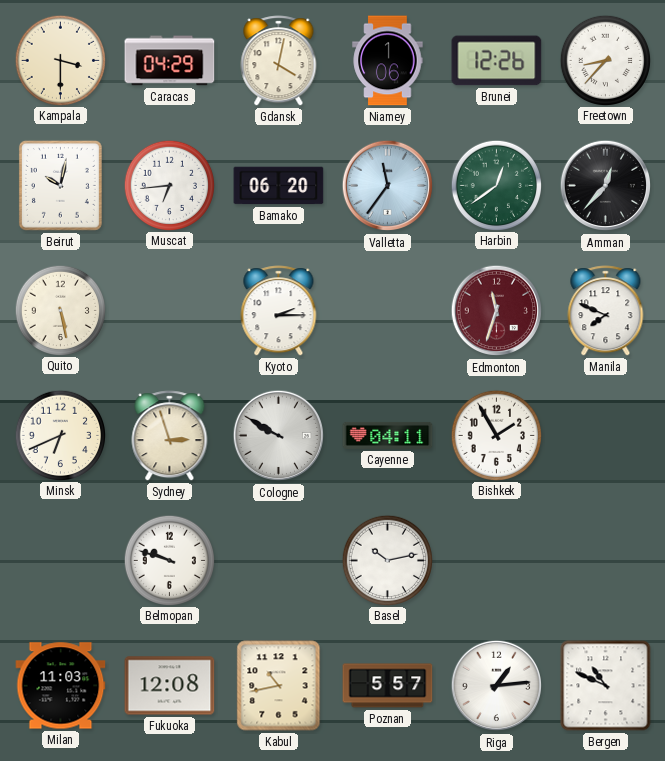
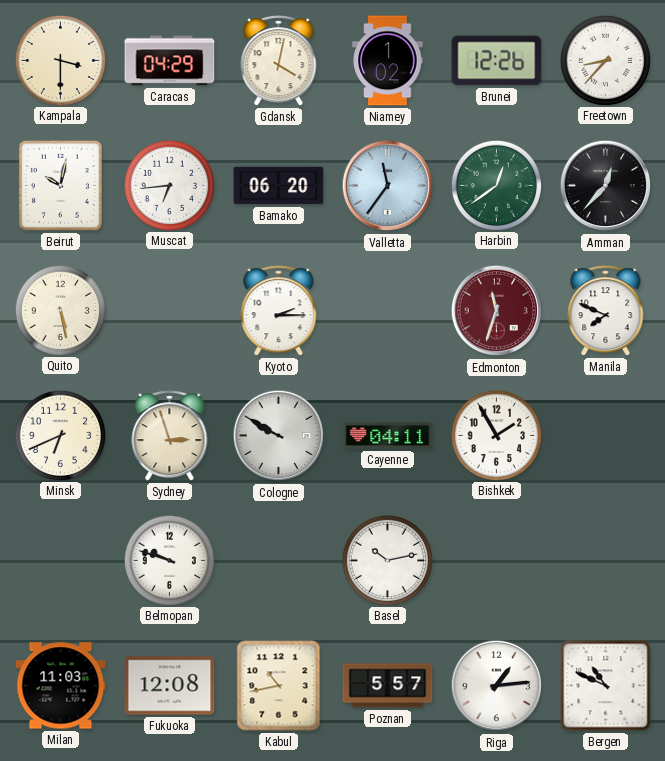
Niamey: 1:06 -> 1:02
